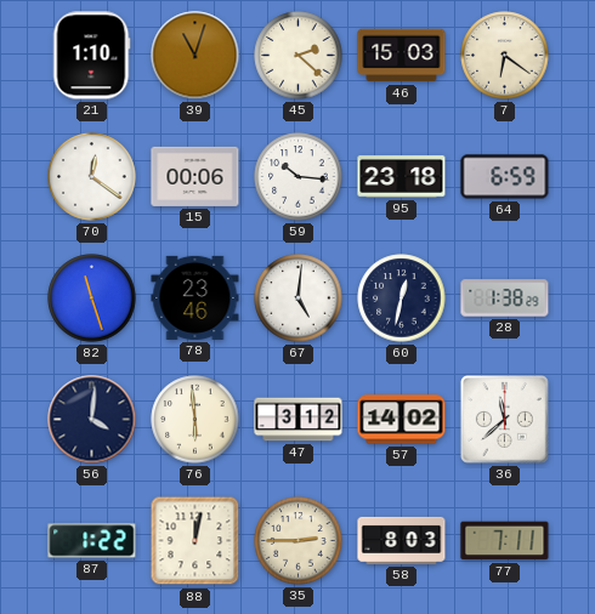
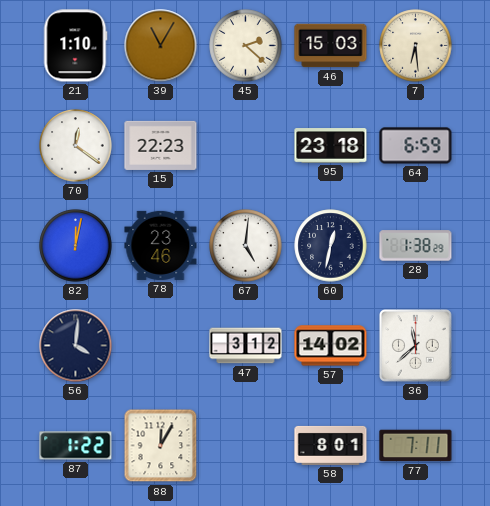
39: 11:03 -> 11:05
7: 6:21 -> 6:29
15: 00:06 -> 22:23
59: 10:16 -> none
82: 11:27 -> 12:02
76: 5:59 -> none
88: 12:02 -> 12:05
35: 2:45 -> none
58: 8:03 -> 8:01
